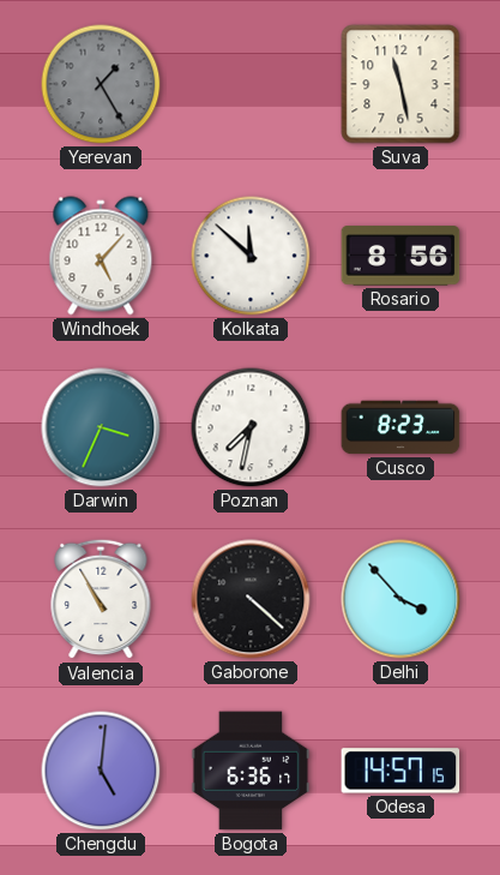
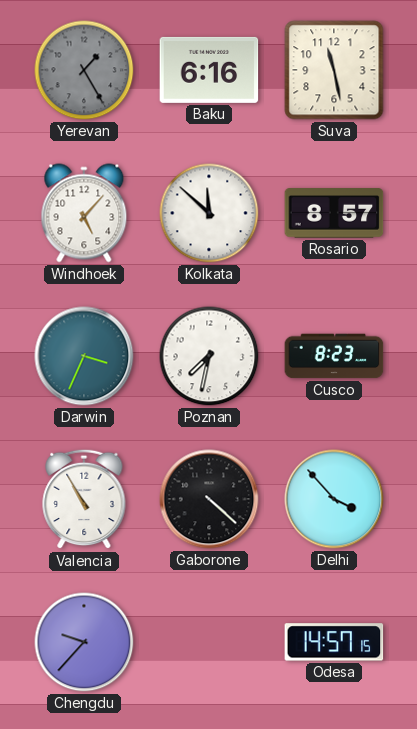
Baku: none -> 6:16
Rosario: 8:56 -> 8:57
Chengdu: 5:01 -> 9:37
Bogota: 6:36 -> none
